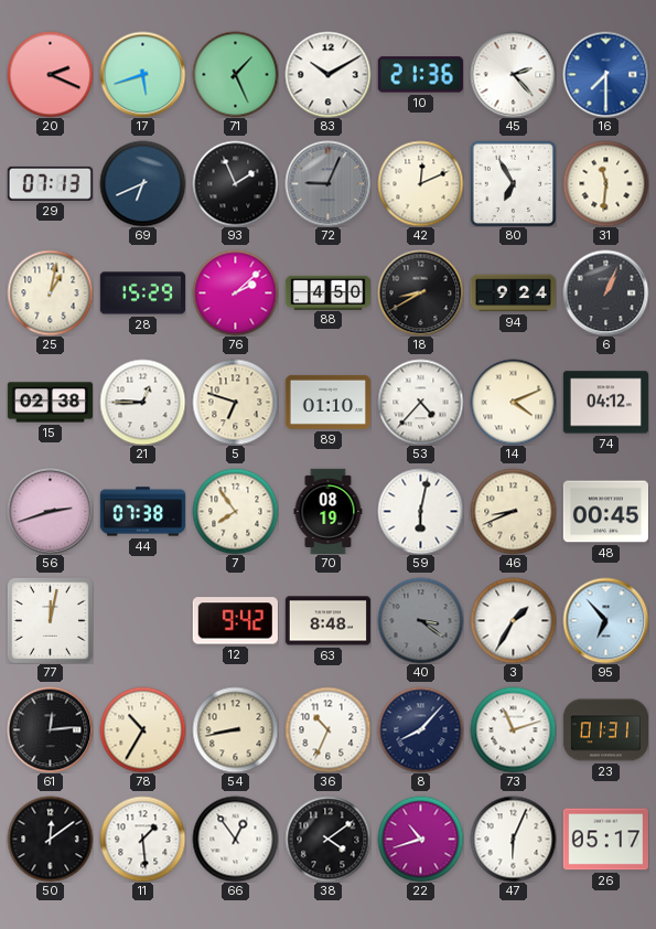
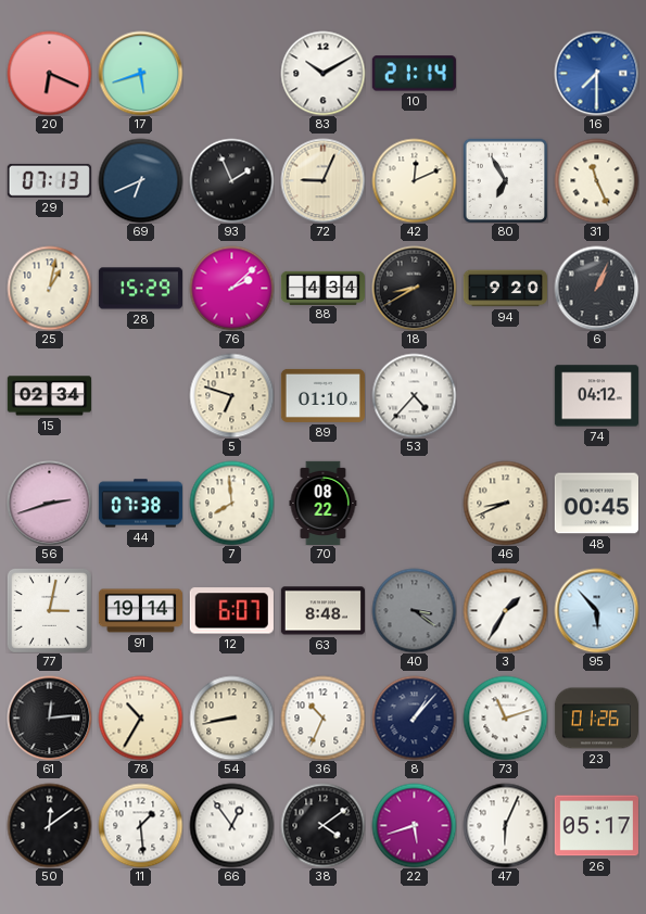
20: 2:19 -> 6:19
71: 1:26 -> none
10: 21:36 -> 21:14
45: 2:23 -> none
72 dial: grey -> cream
31: 11:31 -> 11:26
88: 4:50 -> 4:34
94: 9:24 -> 9:20
15: 02:38 -> 02:34
21: 12:45 -> none
14: 4:11 -> none
7: 7:54 -> 7:59
70: 08:19 -> 08:22
59: 6:02 -> none
77: 12:02 -> 3:02
91: none -> 19:14
12: 9:42 -> 6:07
95: 6:53 -> 5:53
8: 8:07 -> 1:07
23: 01:31 -> 01:26
22: 10:42 -> 5:42
